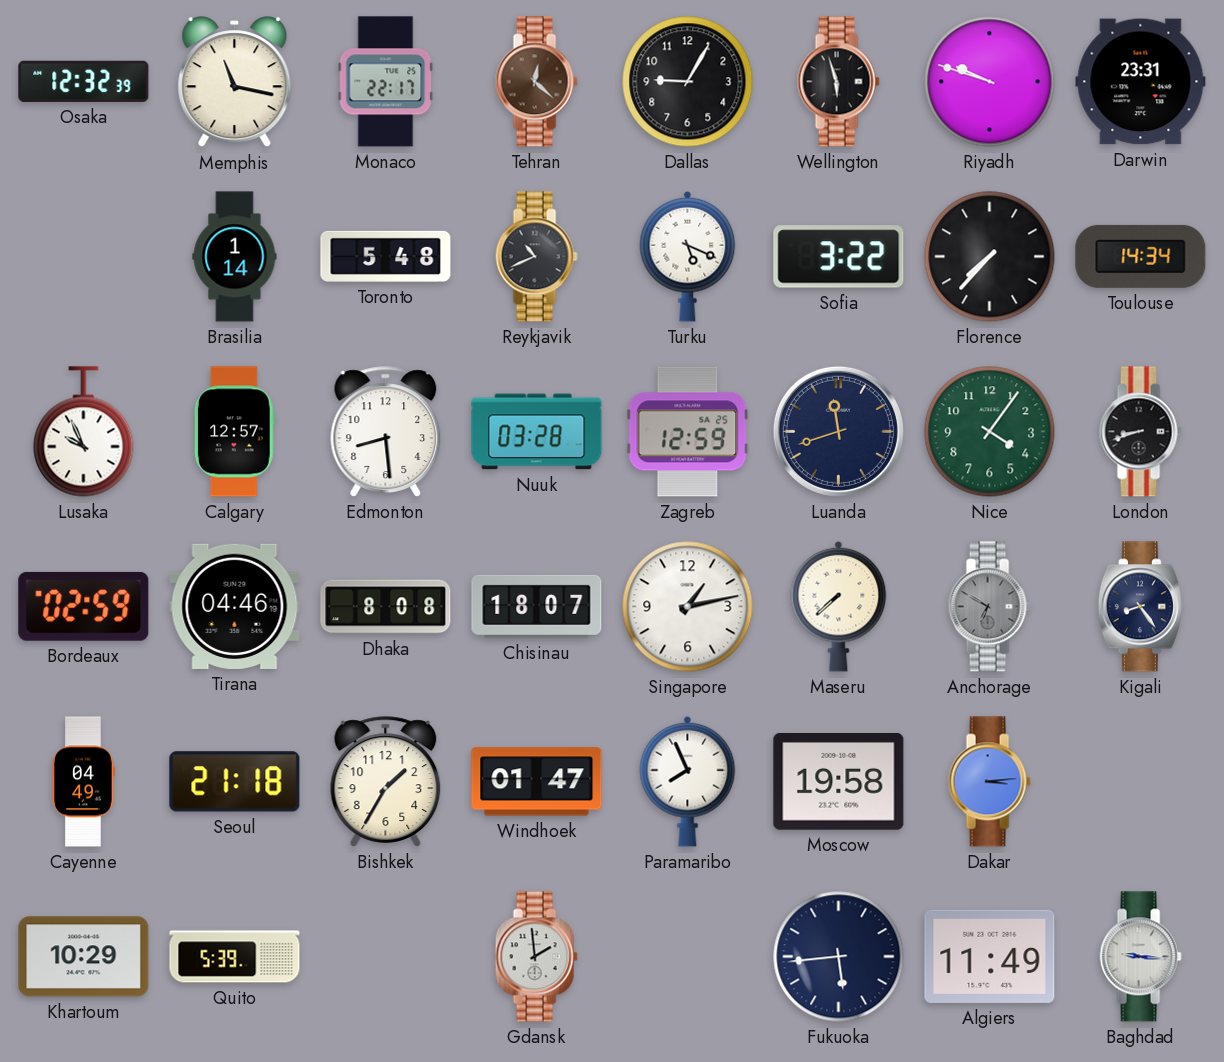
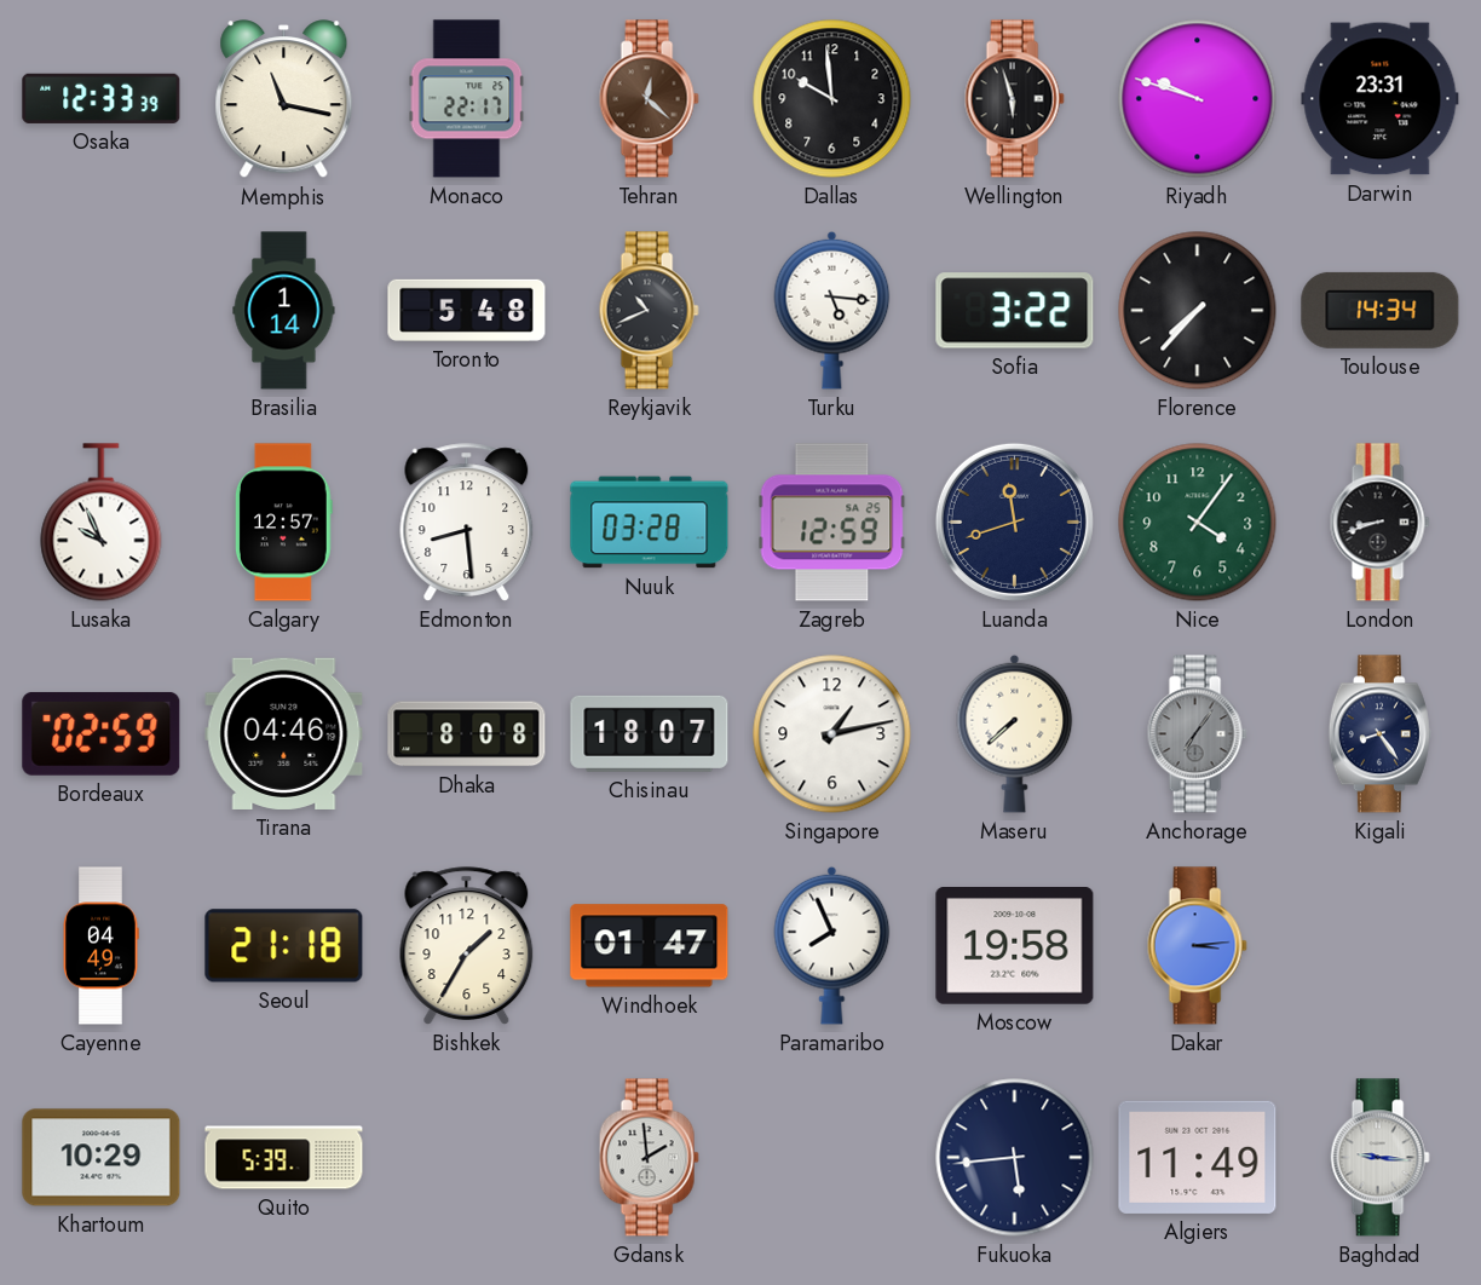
Osaka: 12:32 -> 12:33
Dallas: 9:05 -> 9:59
Turku: 5:19 -> 5:16
Anchorage: 6:50 -> 7:06
